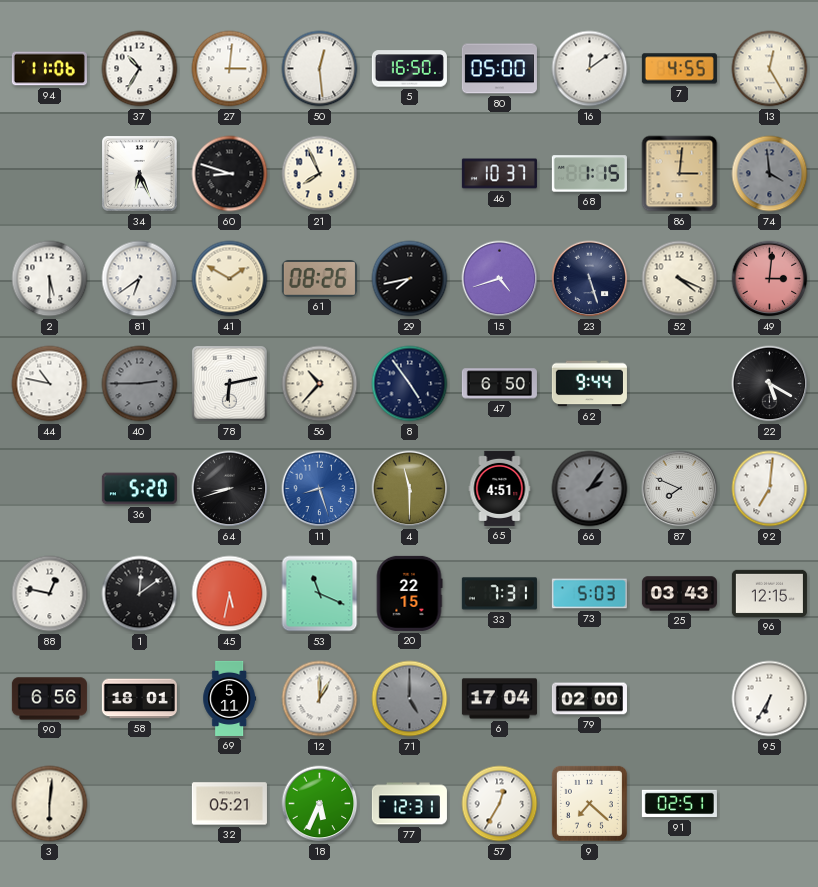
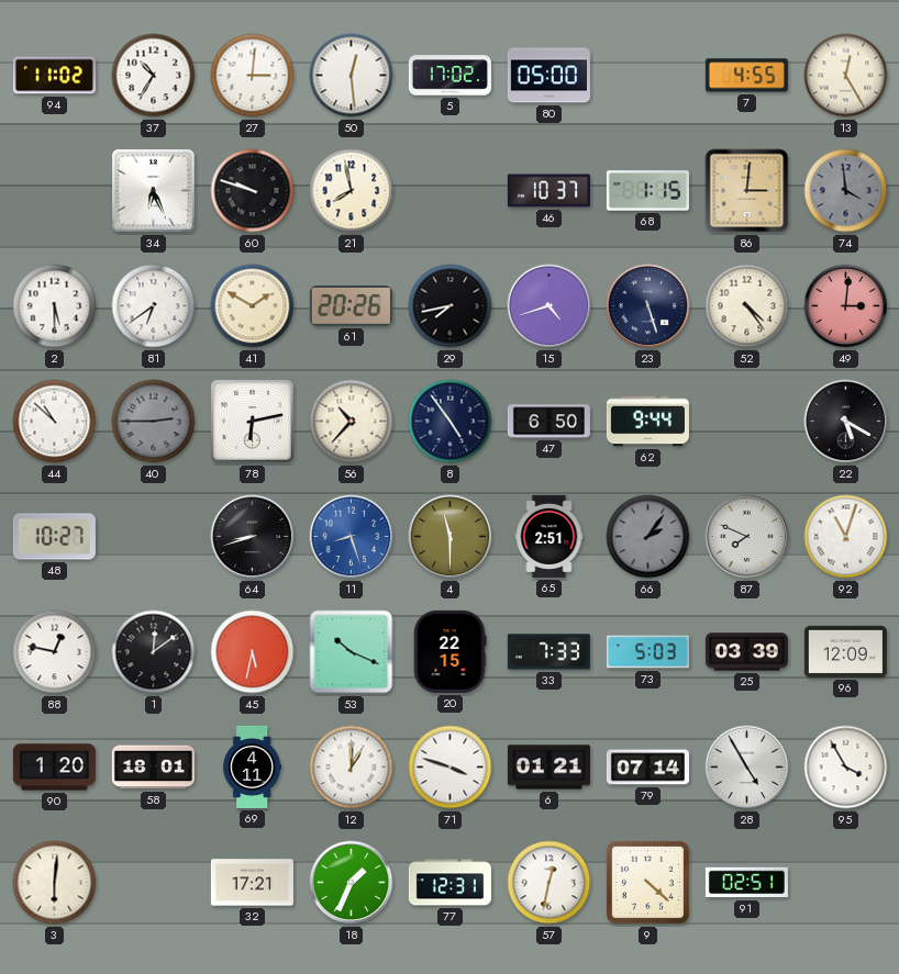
94: 11:06 -> 11:02
5: 16:50 -> 17:02
16: 12:09 -> none
60: 8:48 -> 9:48
21: 7:56 -> 7:58
61: 08:26 -> 20:26
52: 4:19 -> 4:24
44: 10:47 -> 10:52
48: none -> 10:27
36: 5:20 -> none
65: 4:51 -> 2:51
92: 7:01 -> 11:03
53: 11:19 -> 10:19
33: 7:31 -> 7:33
25: 03:43 -> 03:39
96: 12:15 -> 12:09
90: 6:56 -> 1:20
69: 5:11 -> 4:11
71: 5:00 -> 3:48
71 dial: grey -> white
6: 17:04 -> 01:21
79: 02:00 -> 07:14
28: none -> 4:55
95: 6:35 -> 3:55
32: 05:21 -> 17:21
18: 5:34 -> 1:34
57: 12:35 -> 12:32
9: 7:22 -> 4:22
